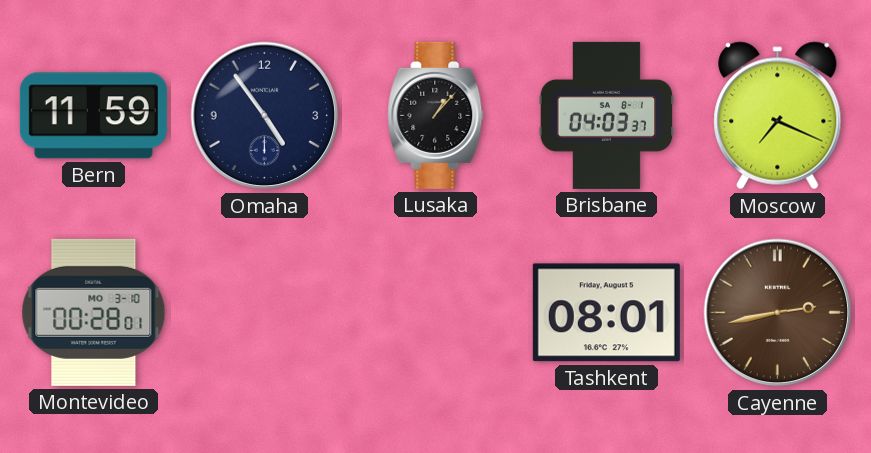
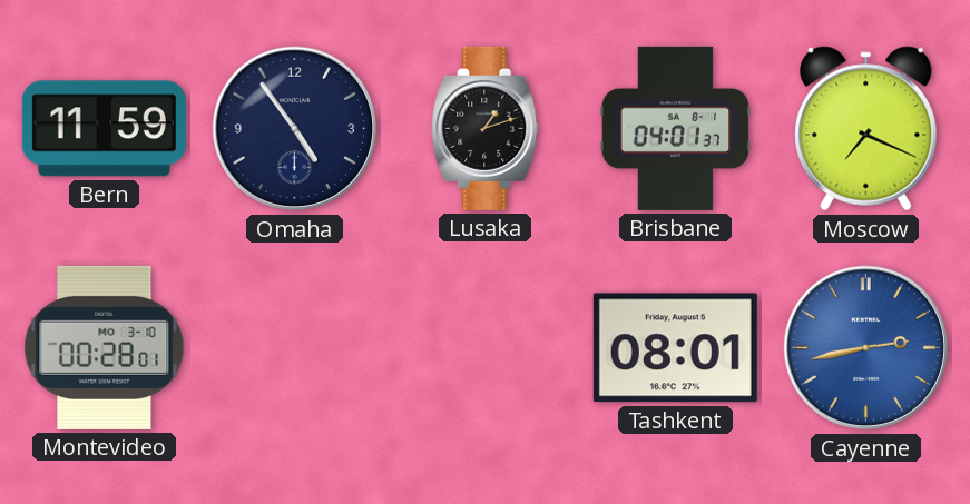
Lusaka: 1:07 -> 1:12
Brisbane: 04:03 -> 04:01
Cayenne dial: brown -> blue
